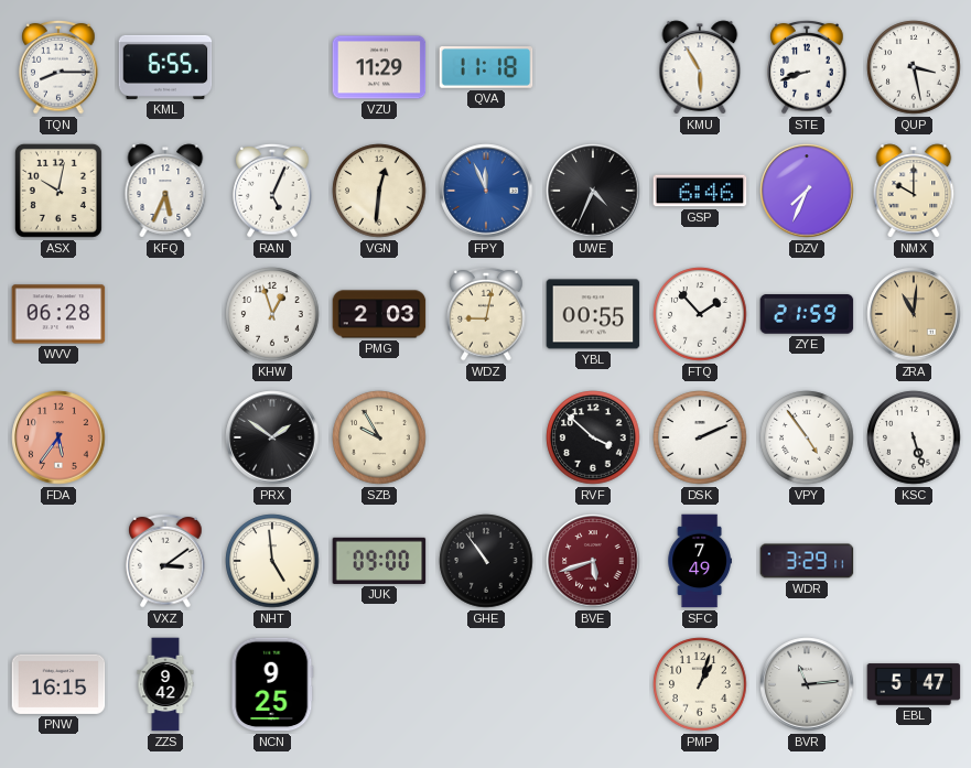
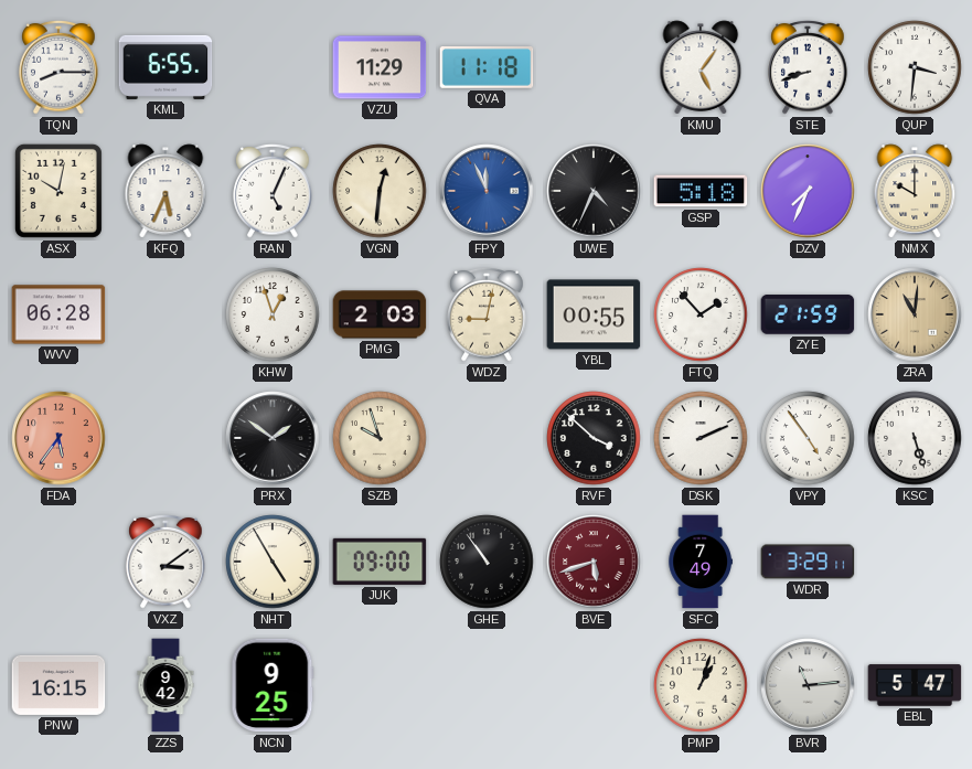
KMU: 5:55 -> 5:06
QUP: 3:28 -> 3:31
GSP: 6:46 -> 5:18
SZB: 9:55 -> 9:57
NHT: 4:59 -> 4:55
